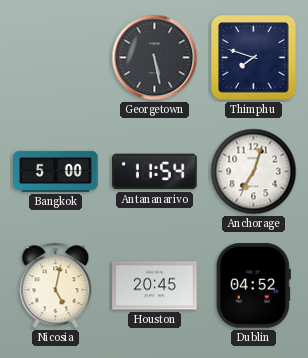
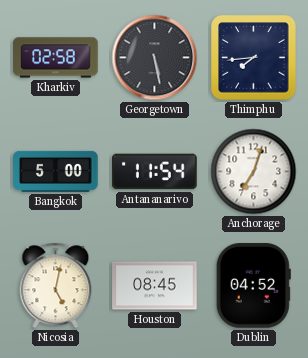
Kharkiv: none -> 02:58
Thimphu: 7:48 -> 7:44
Houston: 20:45 -> 08:45
